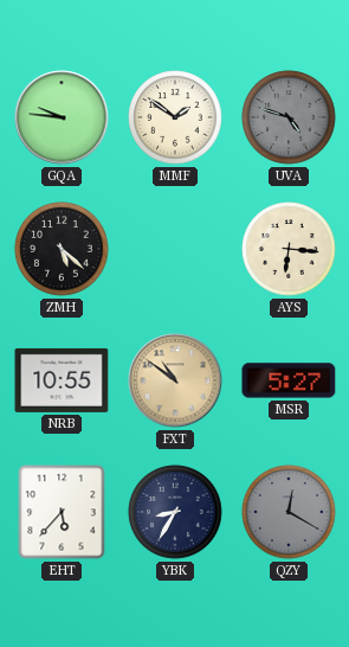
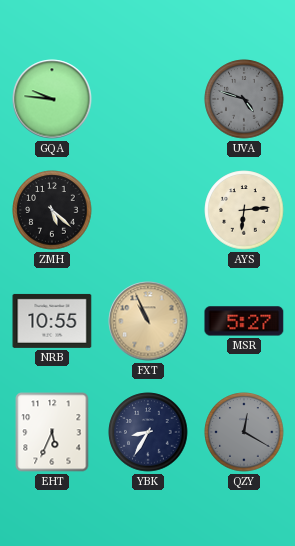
MMF: 1:51 -> none
AYS: 6:16 -> 6:14
FXT: 10:51 -> 10:56
EHT: 5:37 -> 5:34
